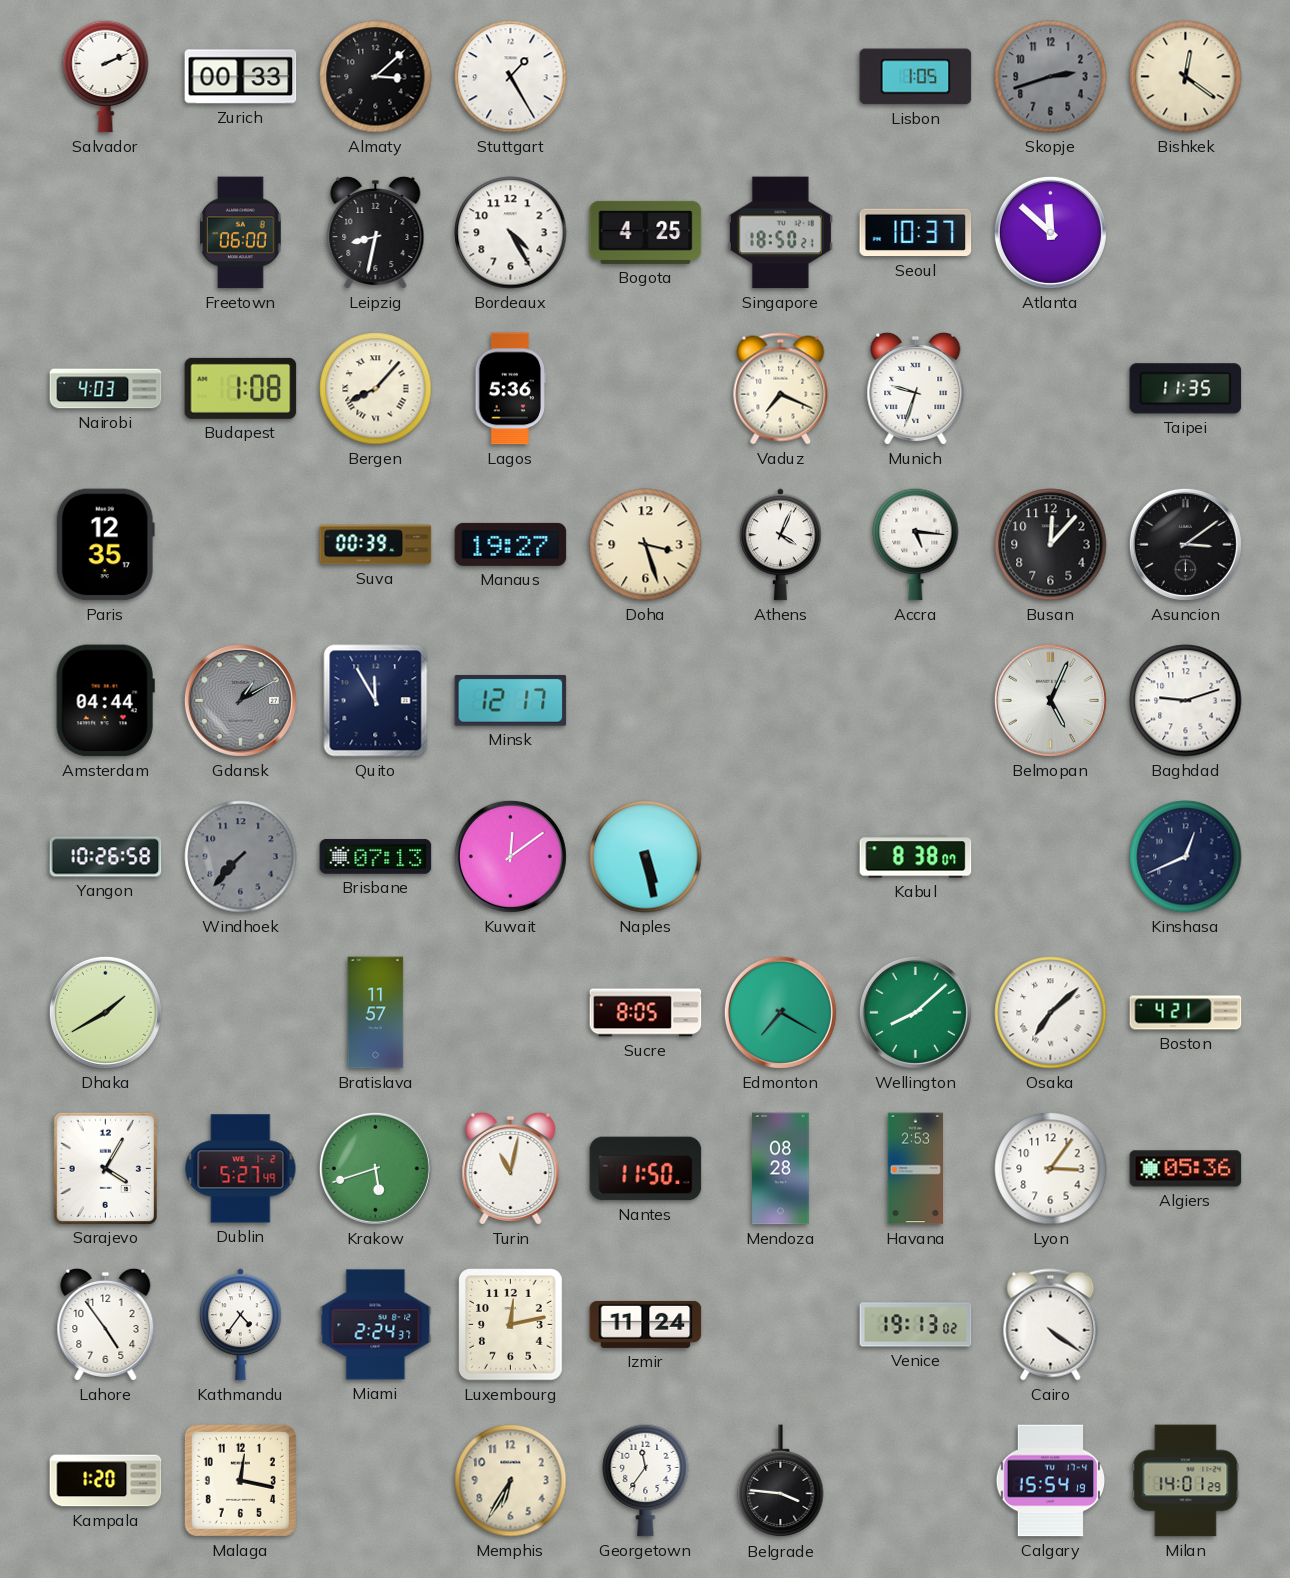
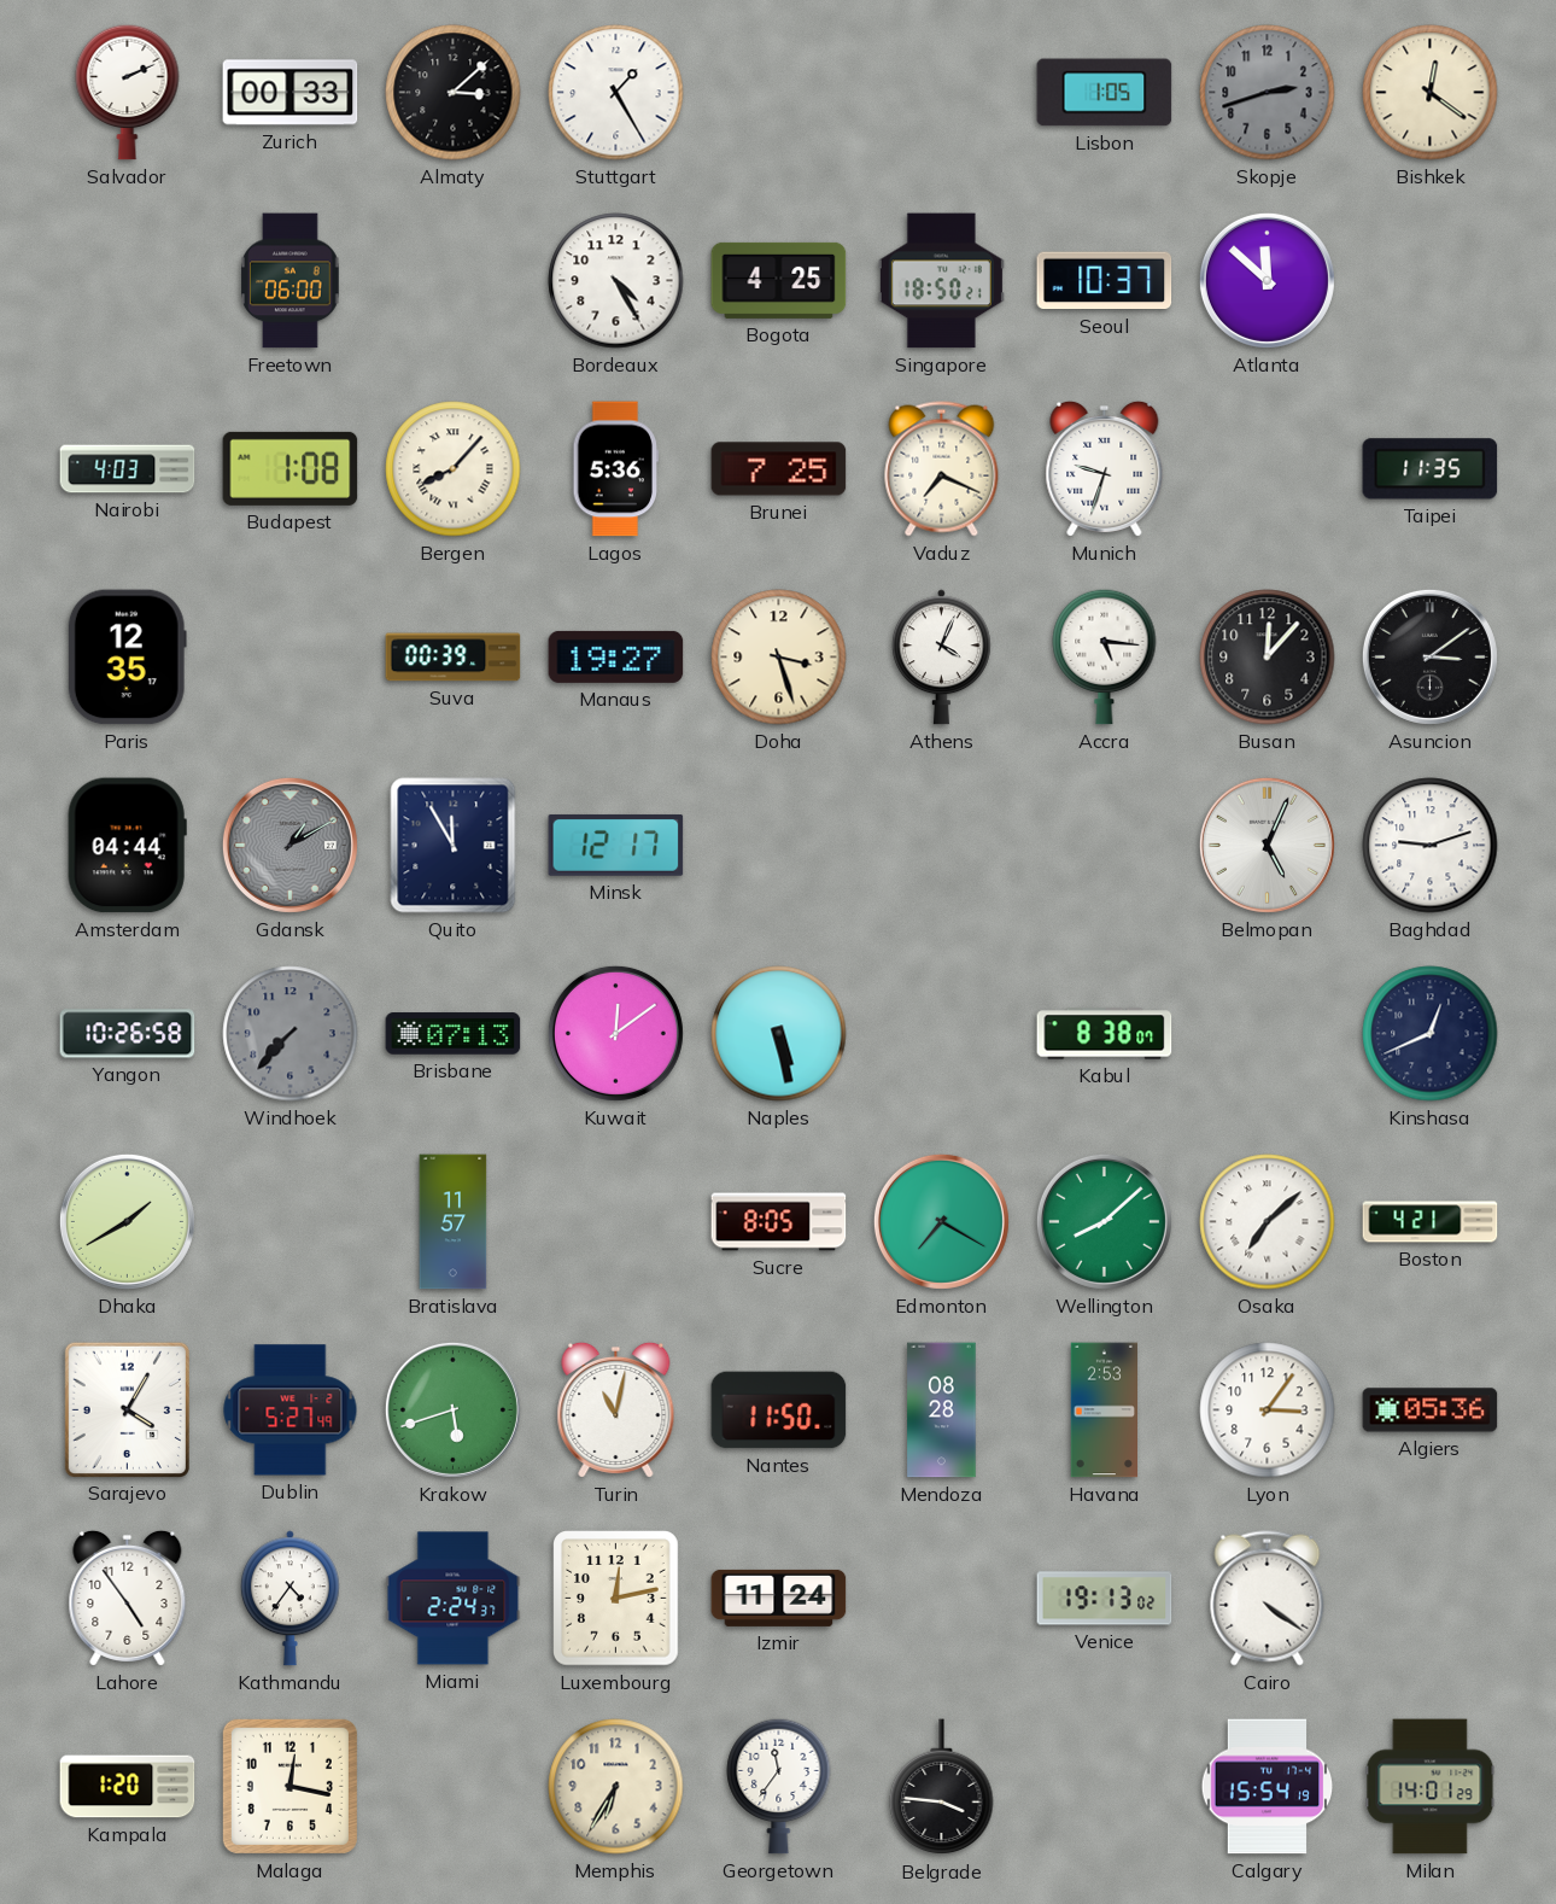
Leipzig: 8:32 -> none
Brunei: none -> 7:25
